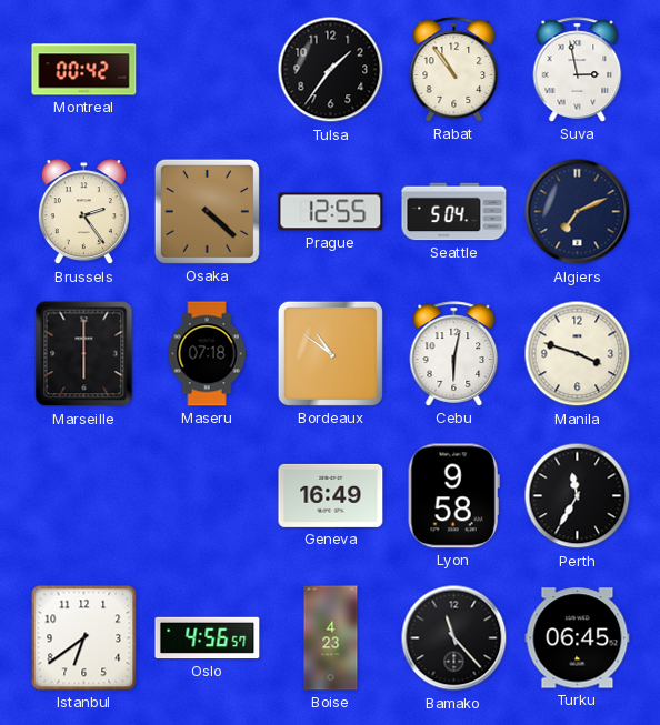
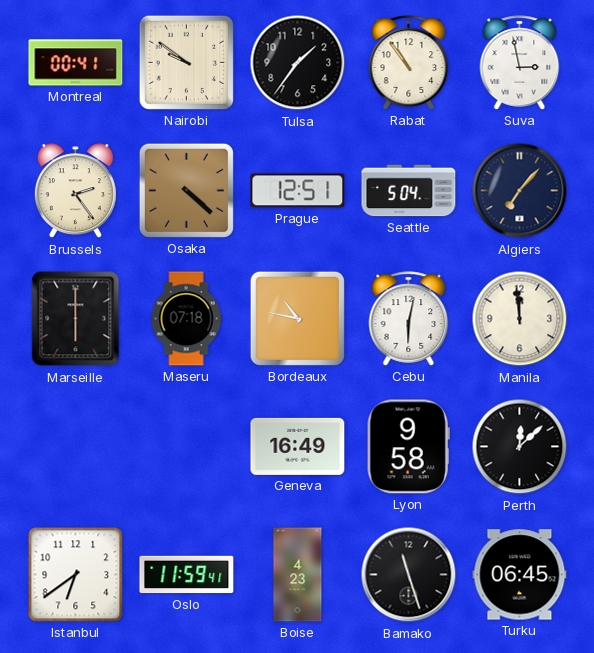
Montreal: 00:42 -> 00:41
Nairobi: none -> 9:51
Prague: 12:55 -> 12:51
Algiers: 7:11 -> 7:07
Bordeaux: 10:51 -> 10:47
Manila: 3:48 -> 11:59
Perth: 11:35 -> 12:08
Oslo: 4:56 -> 11:59
Bamako: 11:23 -> 11:27
